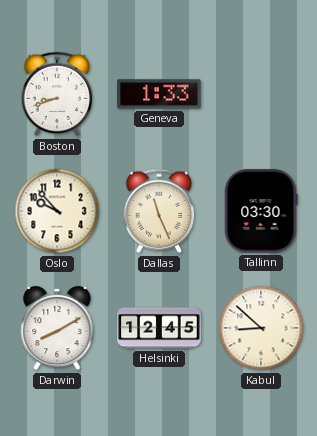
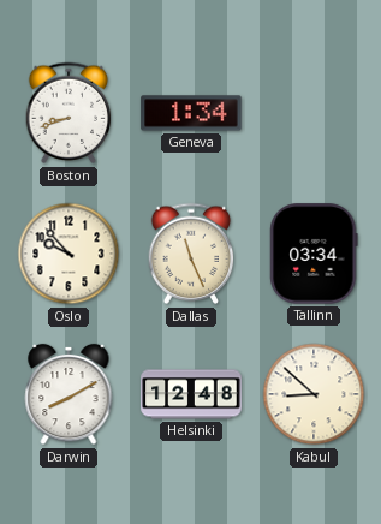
Geneva: 1:33 -> 1:34
Tallinn: 03:30 -> 03:34
Helsinki: 12:45 -> 12:48
